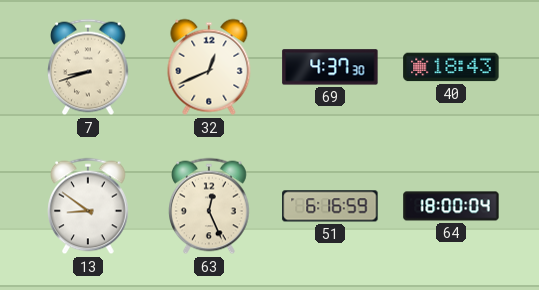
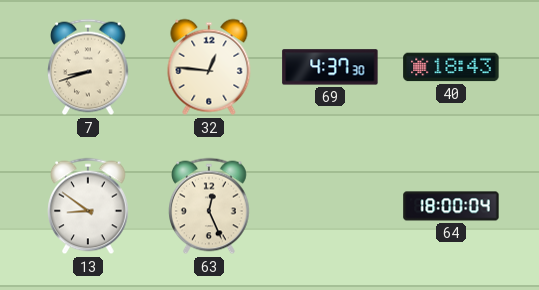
32: 12:41 -> 12:46
51: 6:16 -> none
